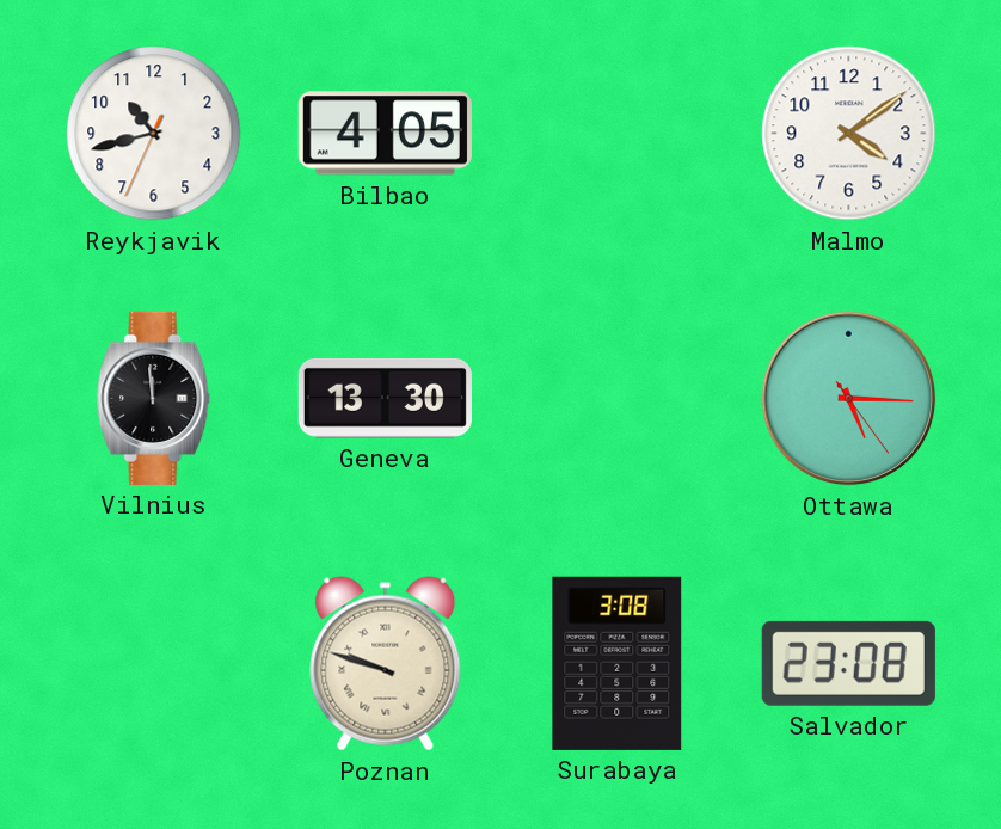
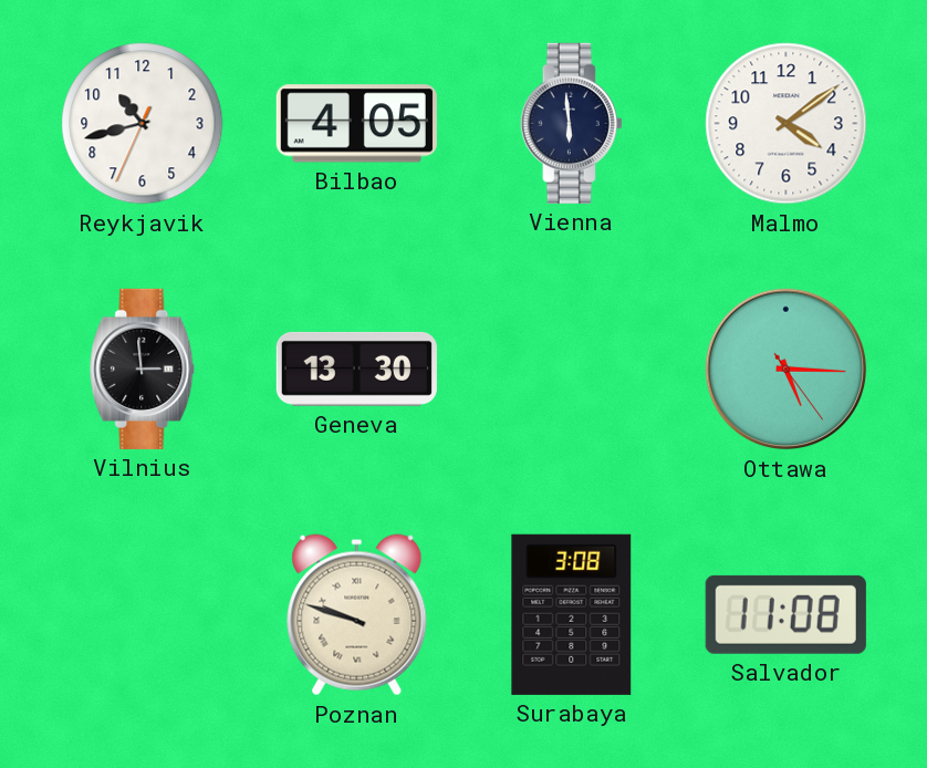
Vienna: none -> 5:59
Vilnius: 11:59 -> 2:59
Salvador: 23:08 -> 11:08
